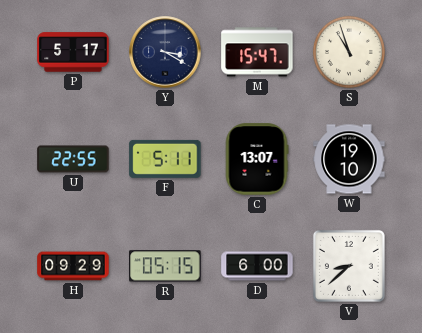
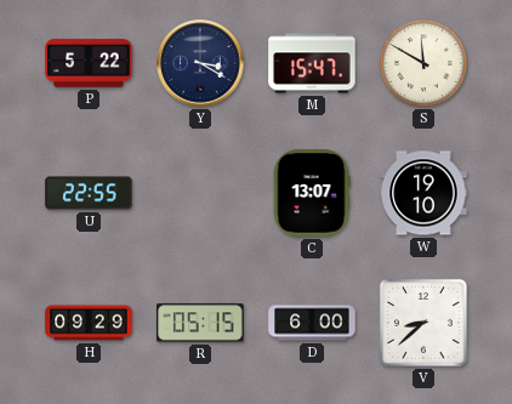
P: 5:17 -> 5:22
S: 10:57 -> 11:50
F: 5:11 -> none
